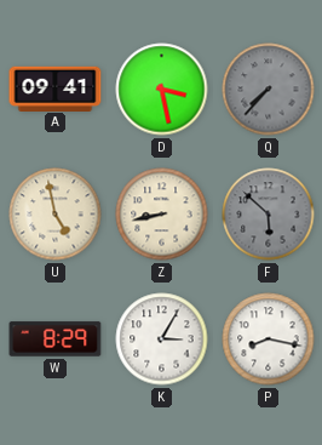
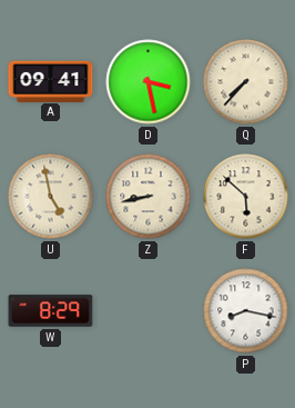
Q dial: grey -> cream
F dial: grey -> cream
K: 3:05 -> none
